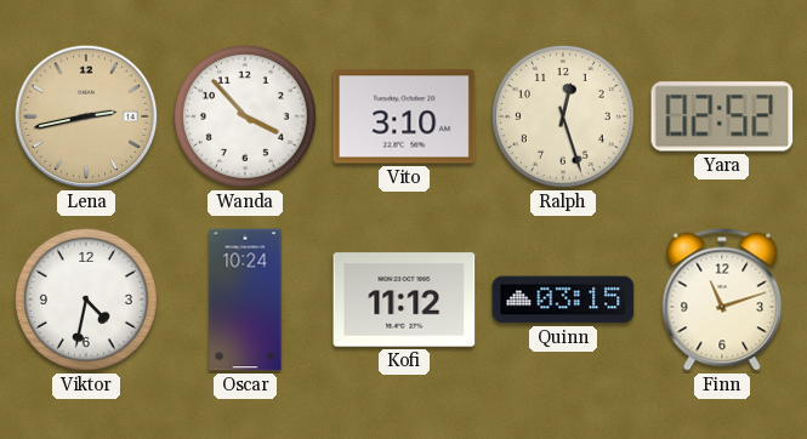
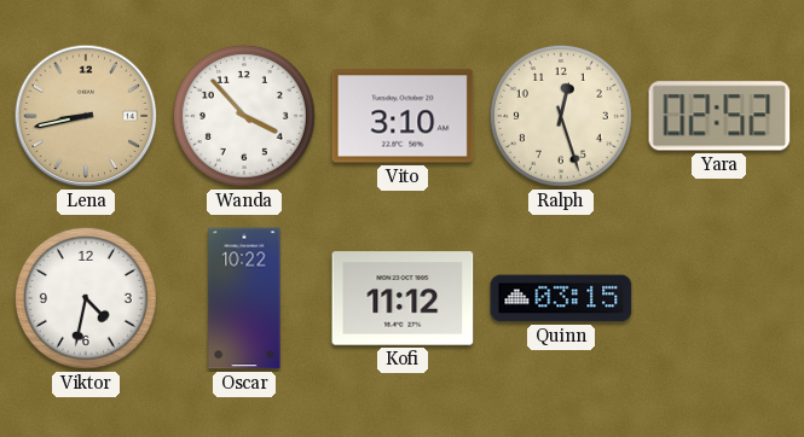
Lena: 2:43 -> 8:43
Oscar: 10:24 -> 10:22
Finn: 11:12 -> none
